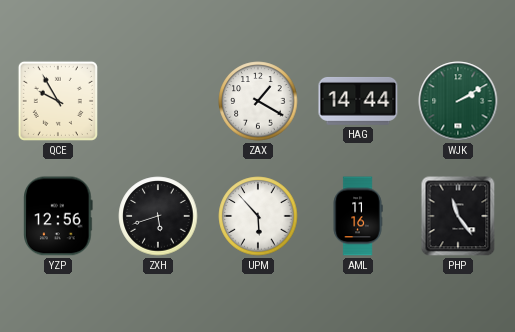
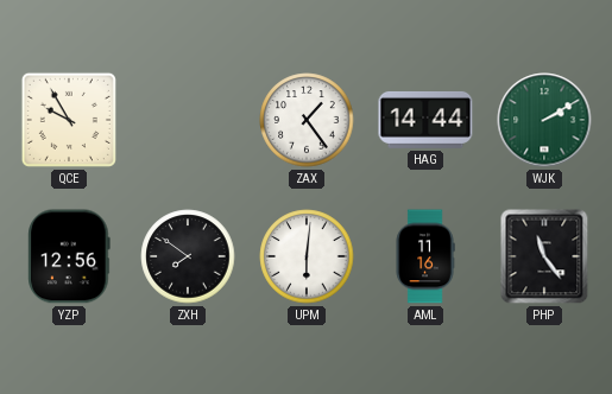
ZAX: 1:20 -> 1:24
ZXH: 5:42 -> 7:51
UPM: 5:53 -> 6:01
